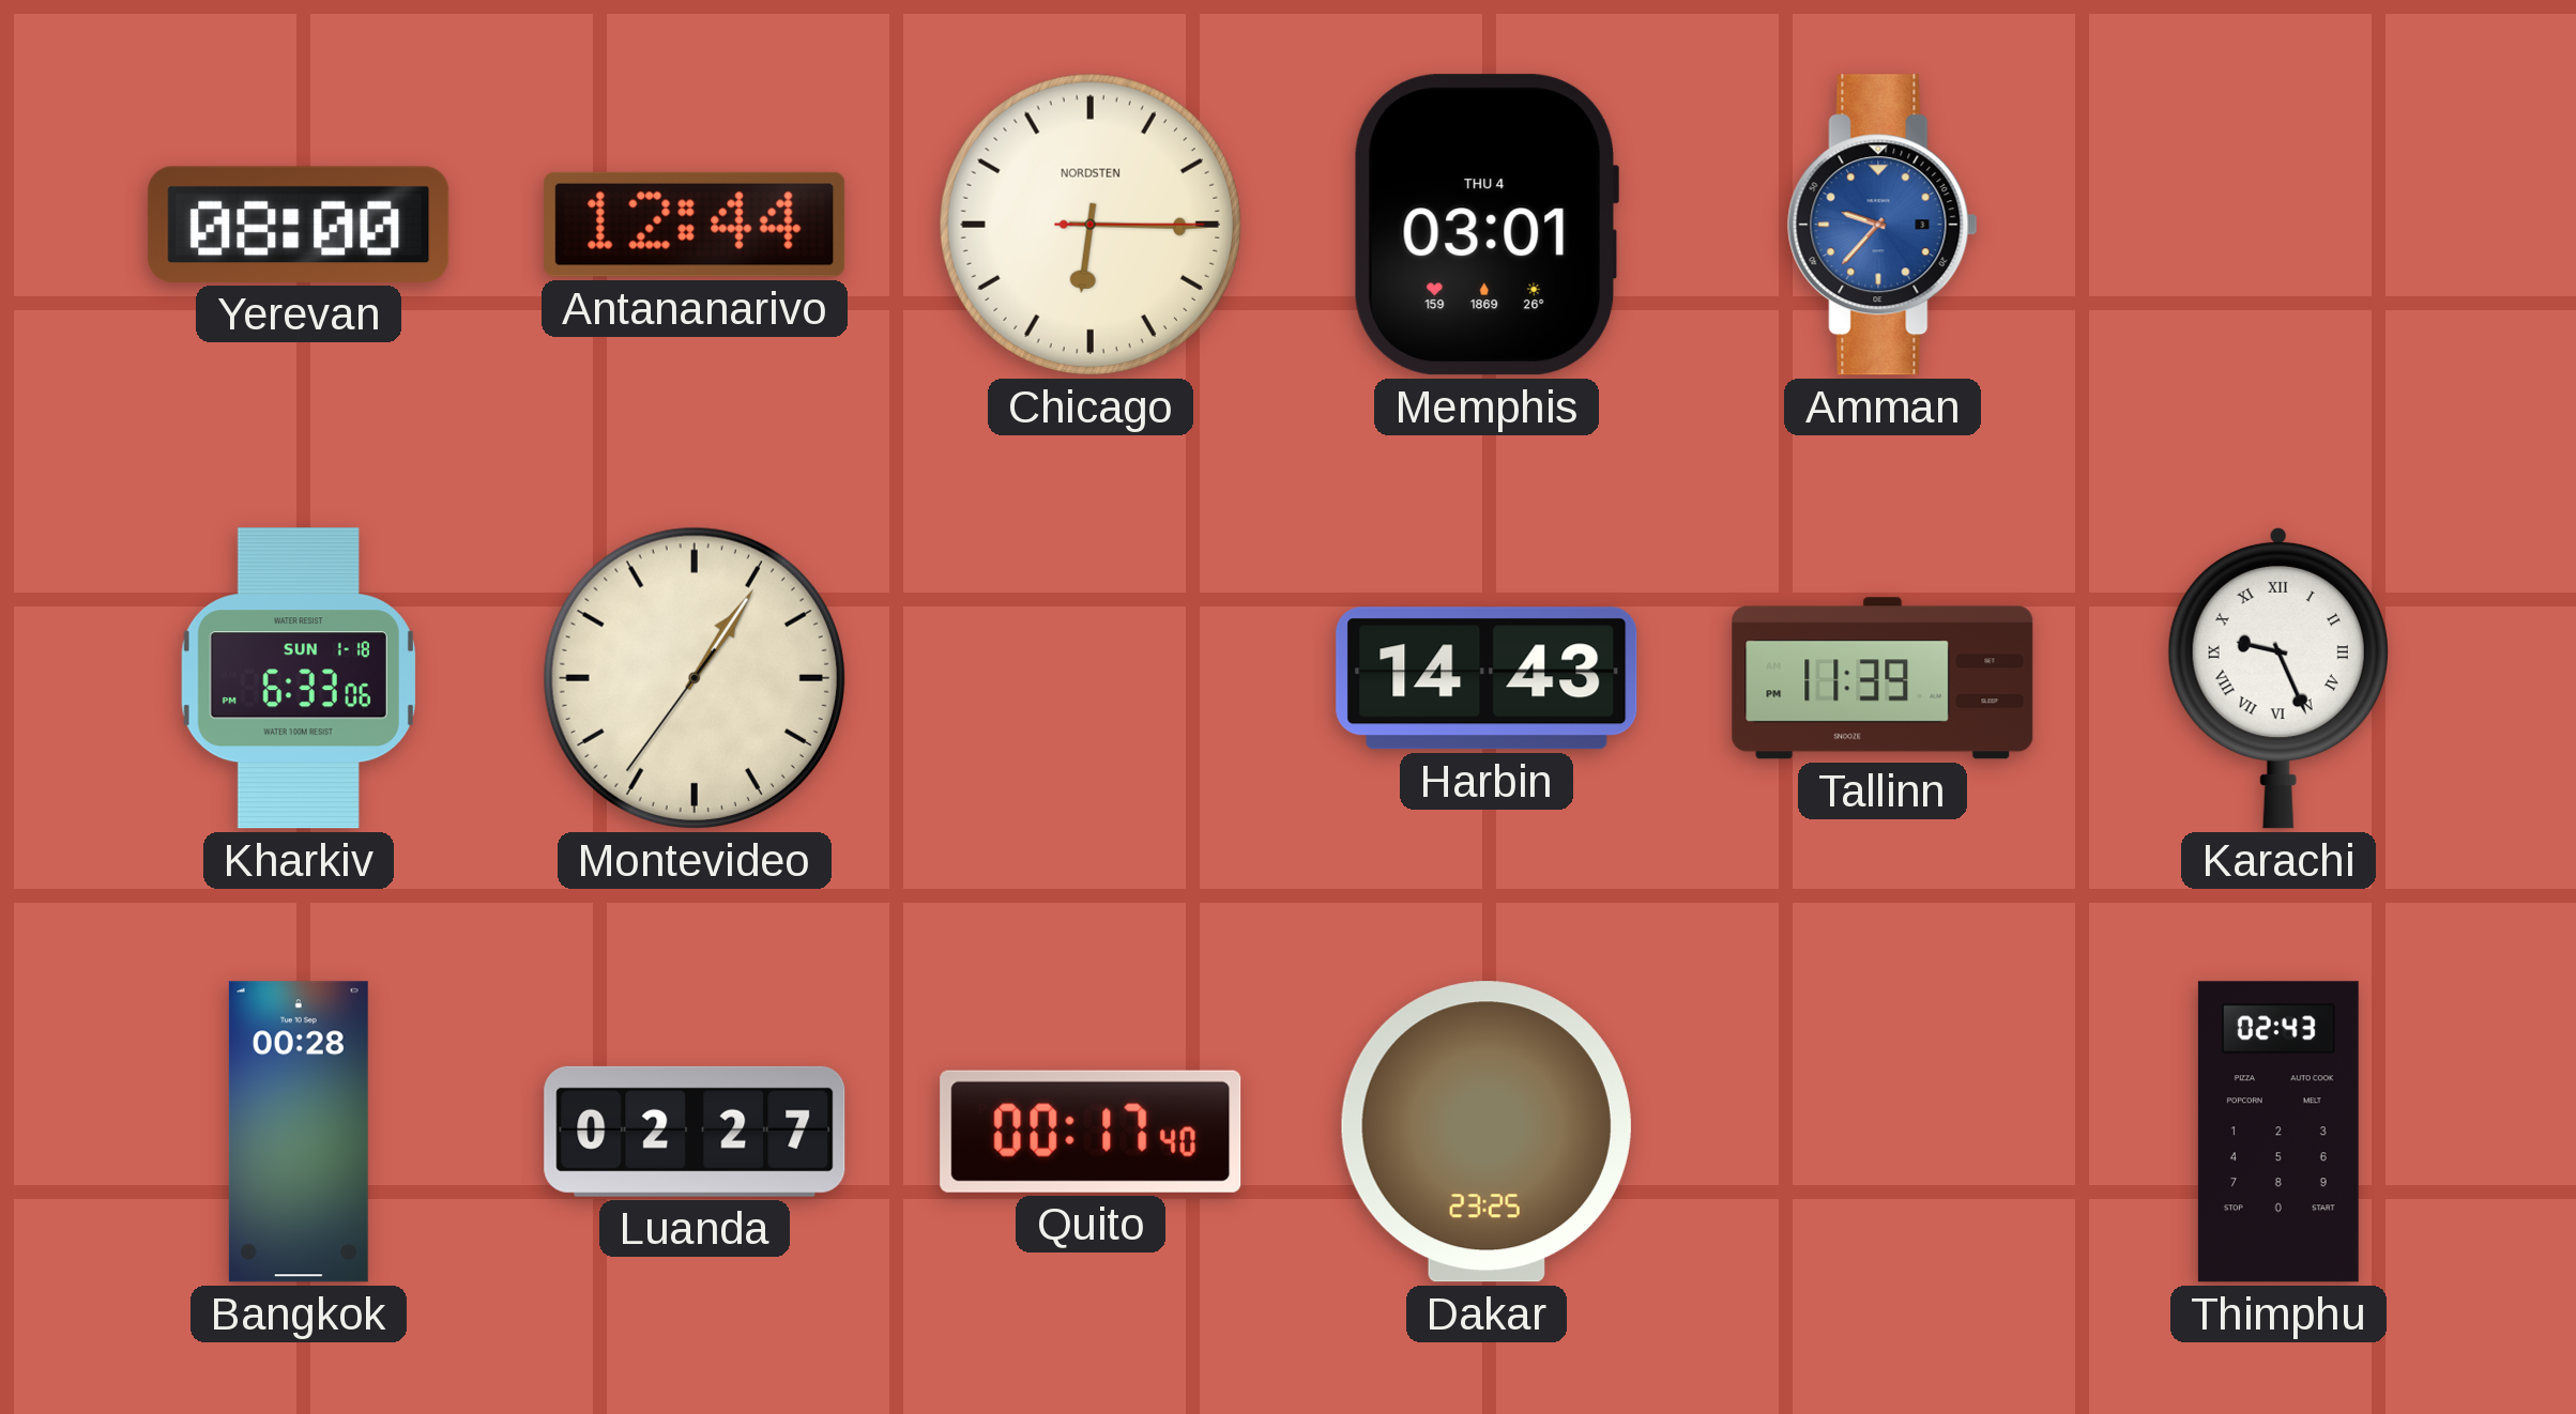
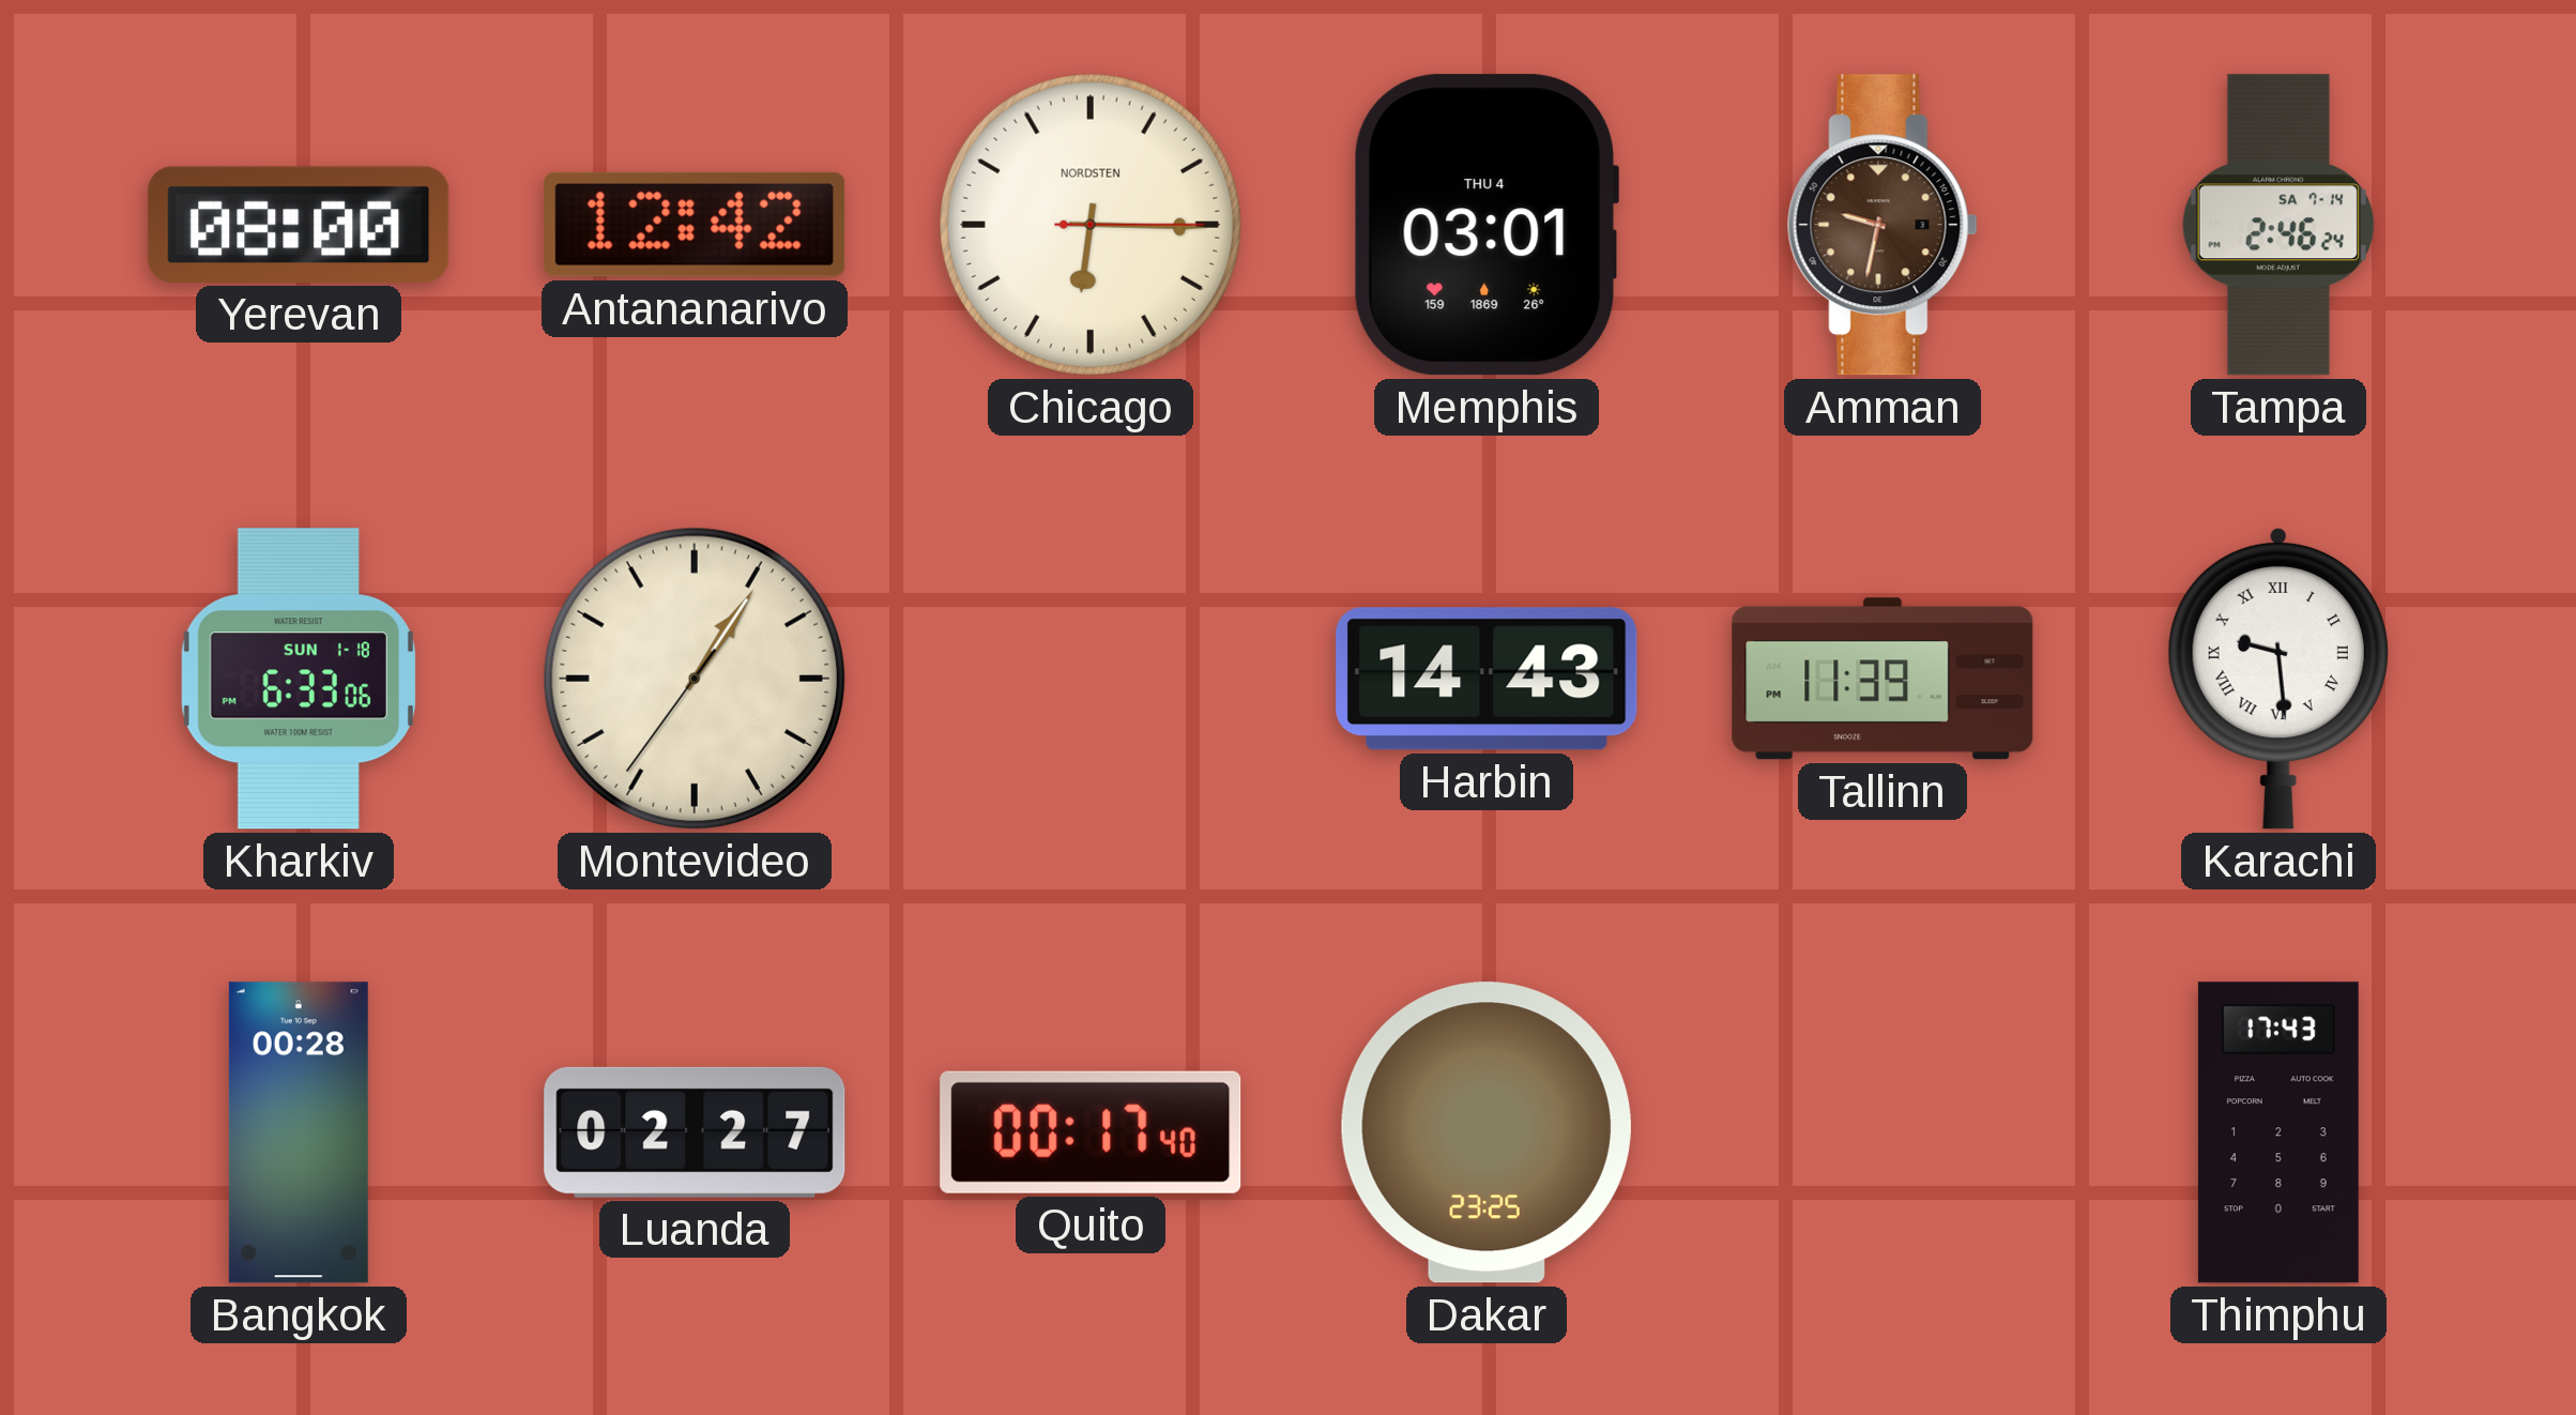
Antananarivo: 12:44 -> 12:42
Amman: 9:37 -> 9:32
Amman dial: blue -> brown
Tampa: none -> 2:46
Karachi: 9:26 -> 9:29
Thimphu: 02:43 -> 17:43
